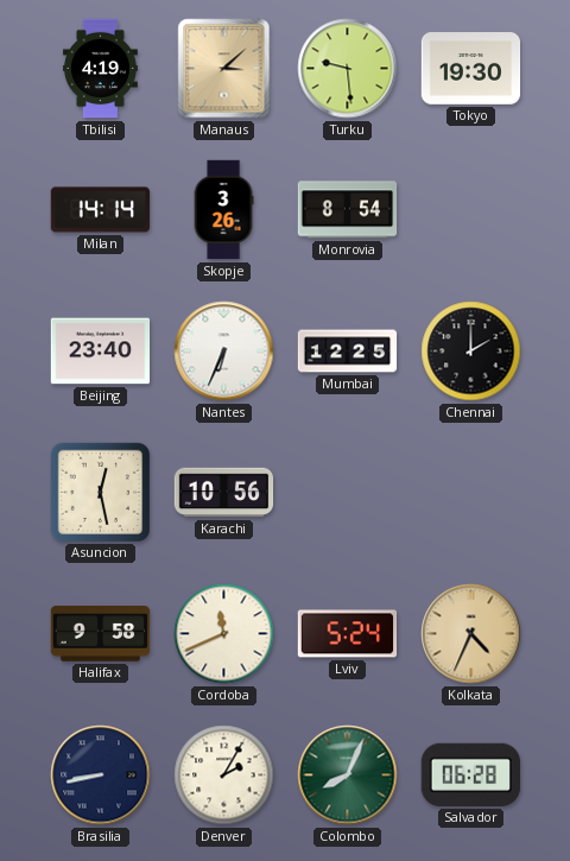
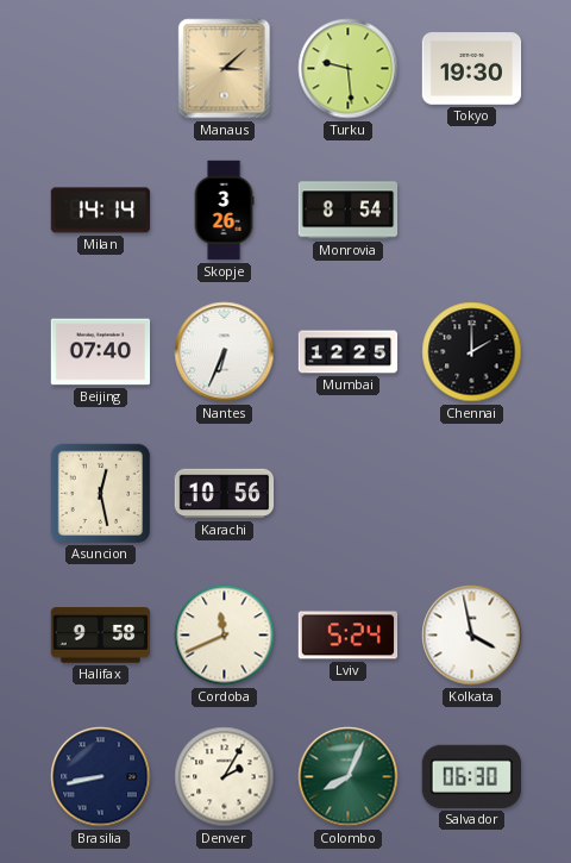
Tbilisi: 4:19 -> none
Beijing: 23:40 -> 07:40
Kolkata: 4:34 -> 3:58
Kolkata dial: champagne -> white
Salvador: 06:28 -> 06:30
